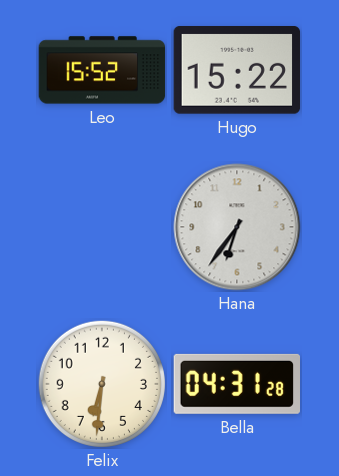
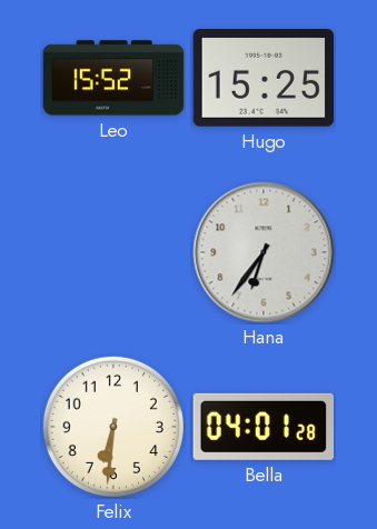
Hugo: 15:22 -> 15:25
Bella: 04:31 -> 04:01
